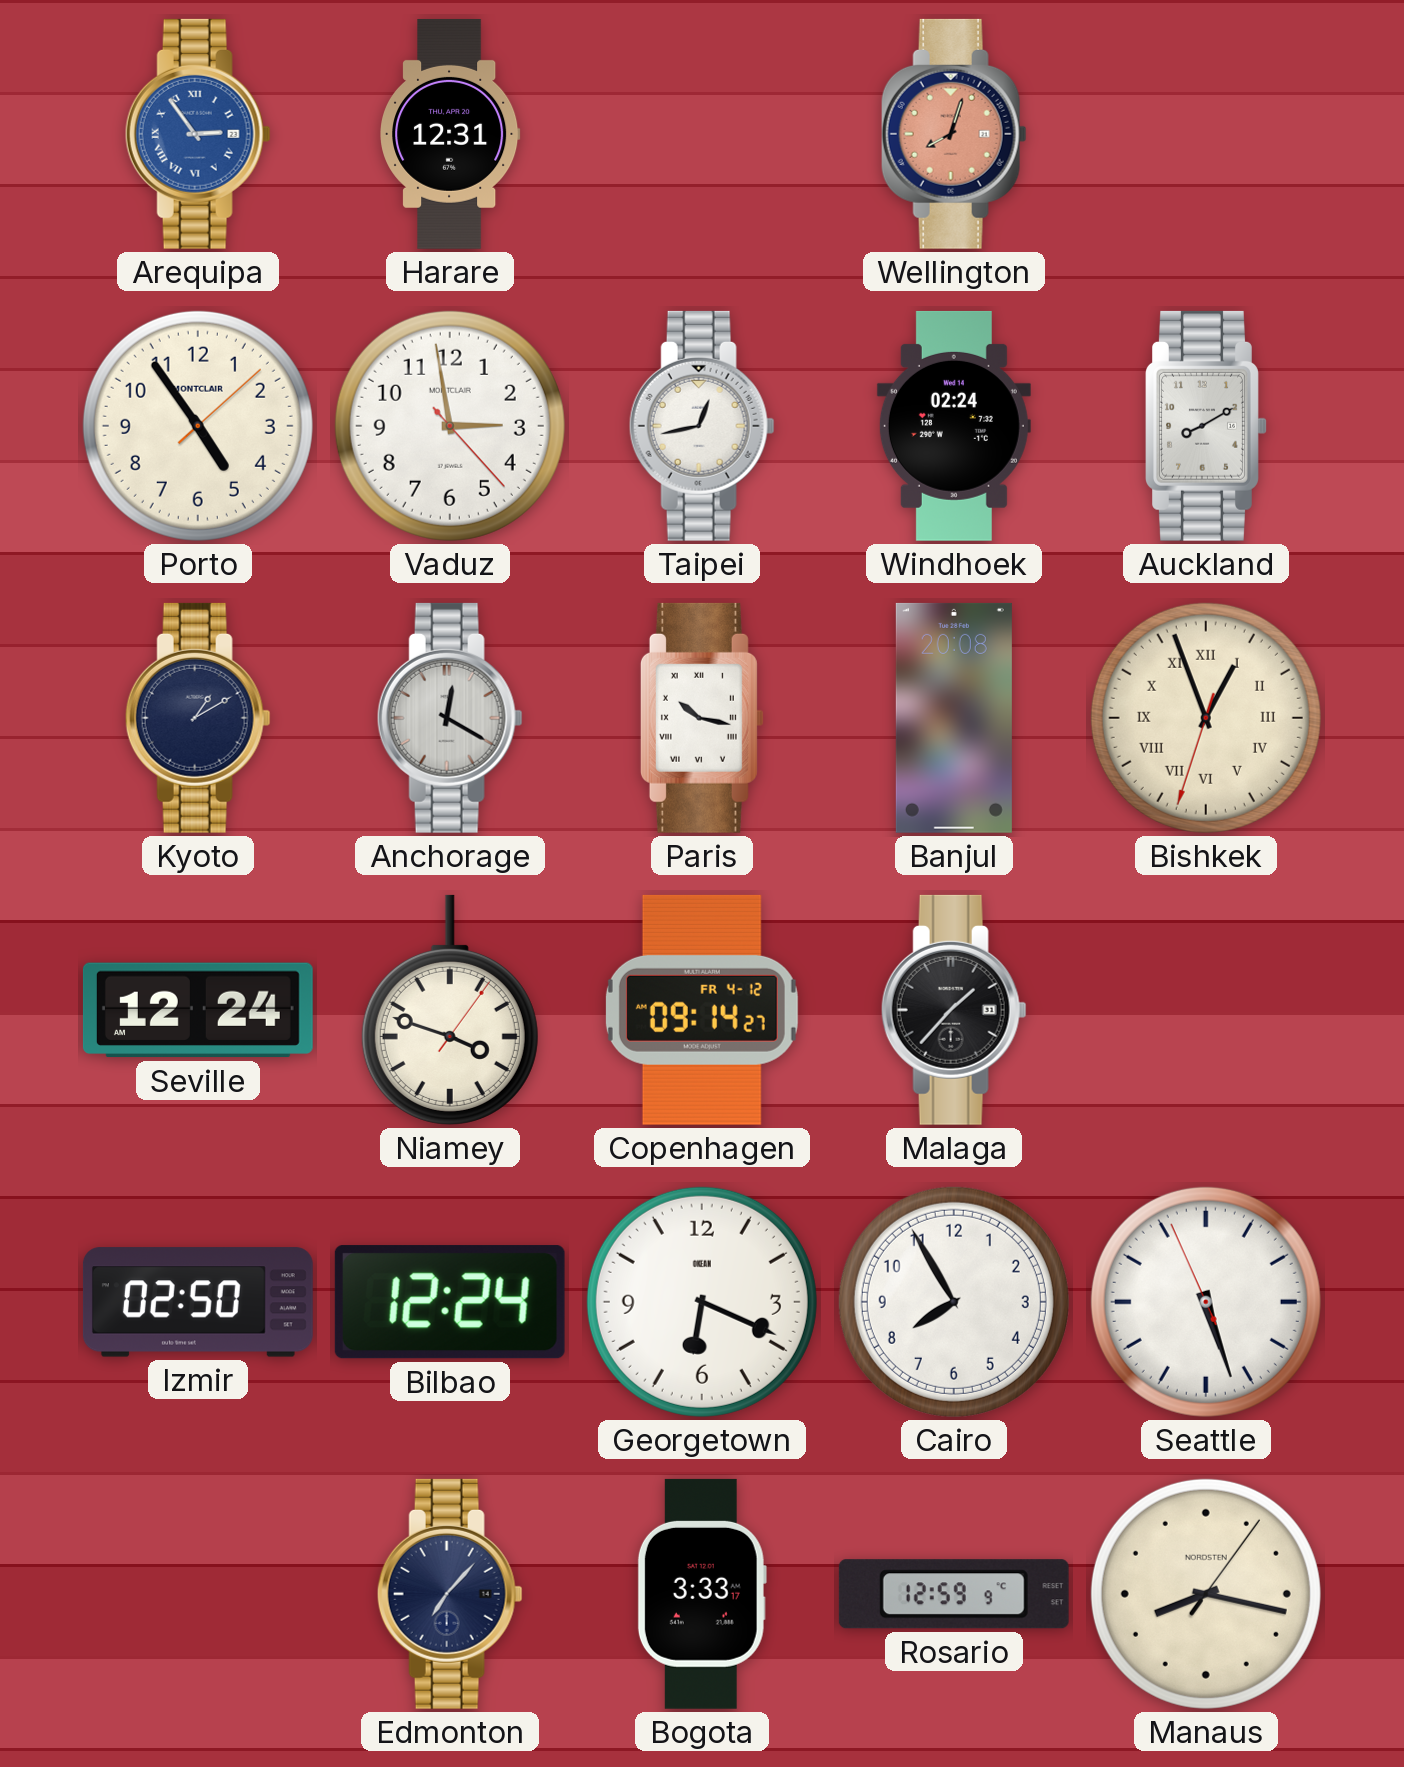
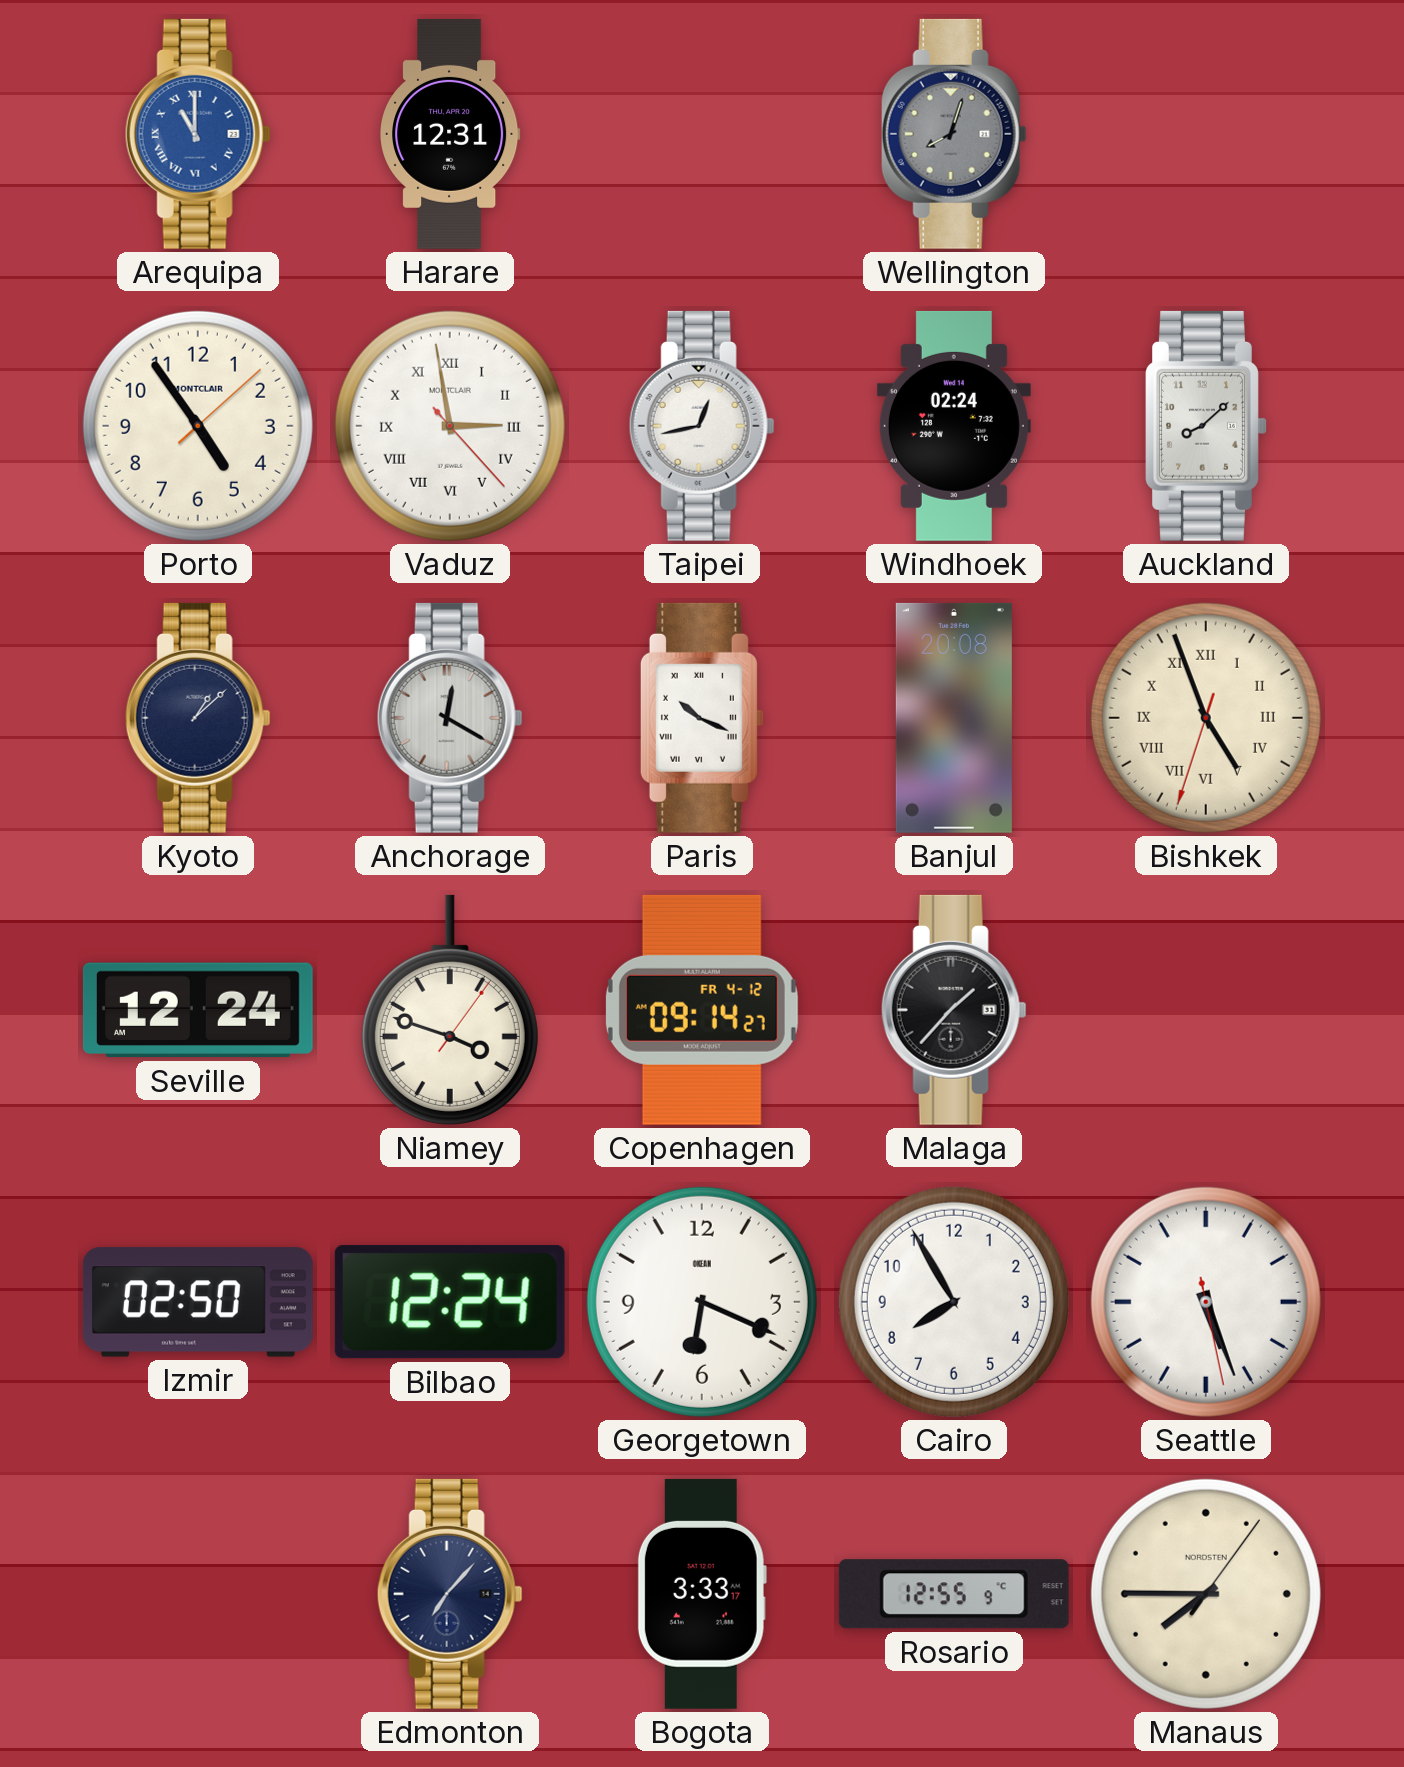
Arequipa: 2:54 -> 11:00
Wellington dial: salmon -> grey
Vaduz numerals: Arabic -> Roman
Auckland: 8:10 -> 8:08
Kyoto: 1:10 -> 1:08
Paris: 10:17 -> 10:19
Bishkek: 12:56 -> 4:56
Seattle: 5:26:56 -> 5:26:28
Rosario: 12:59 -> 12:55
Manaus: 8:17 -> 7:45
